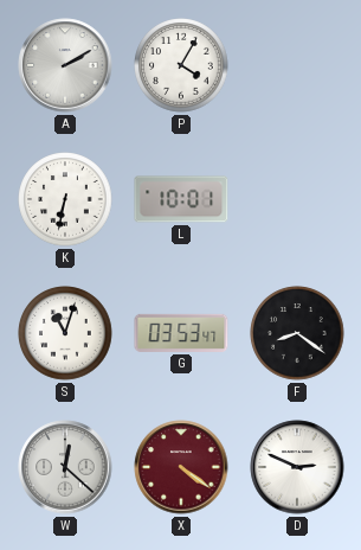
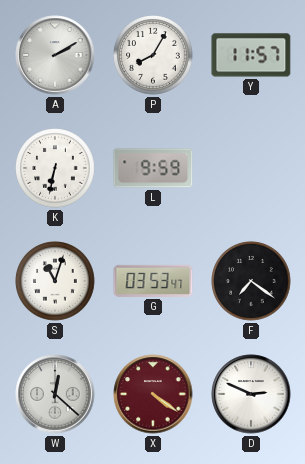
P: 4:05 -> 8:05
Y: none -> 11:57
L: 10:01 -> 9:59
F: 8:21 -> 7:21
